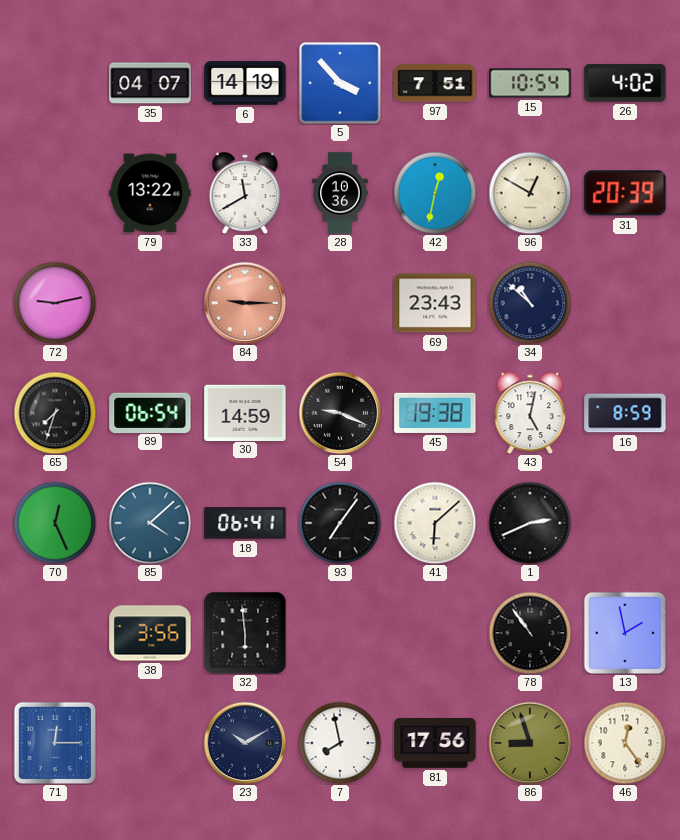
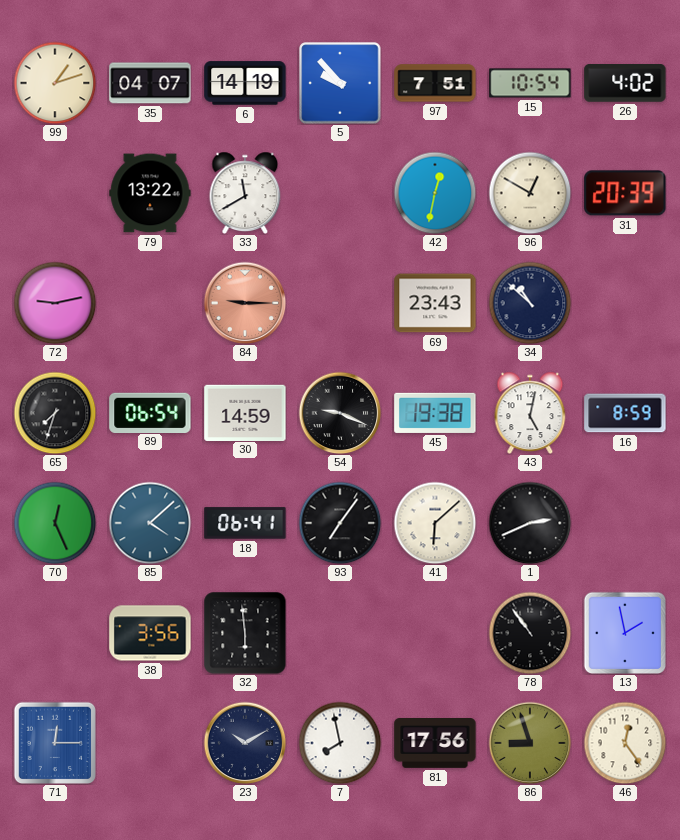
99: none -> 1:12
5: 3:53 -> 9:53
28: 10:36 -> none
